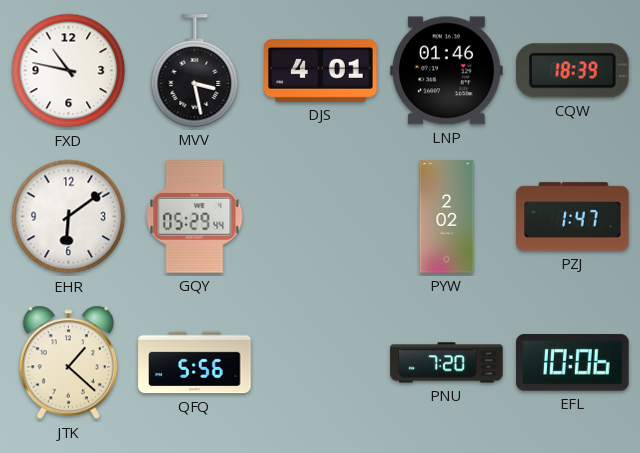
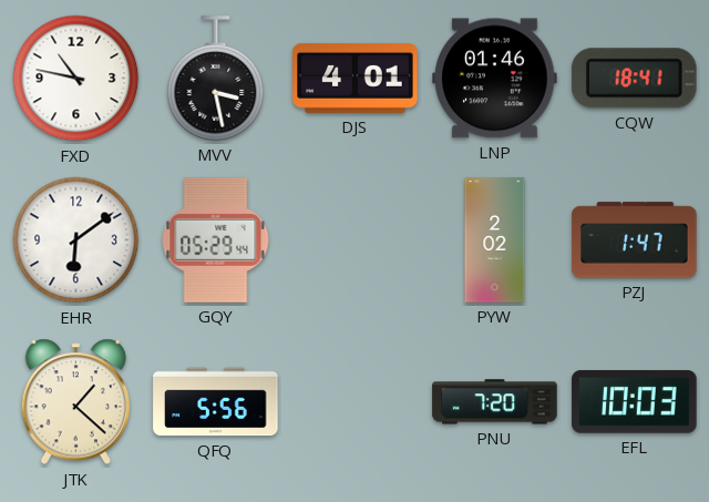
CQW: 18:39 -> 18:41
EFL: 10:06 -> 10:03
